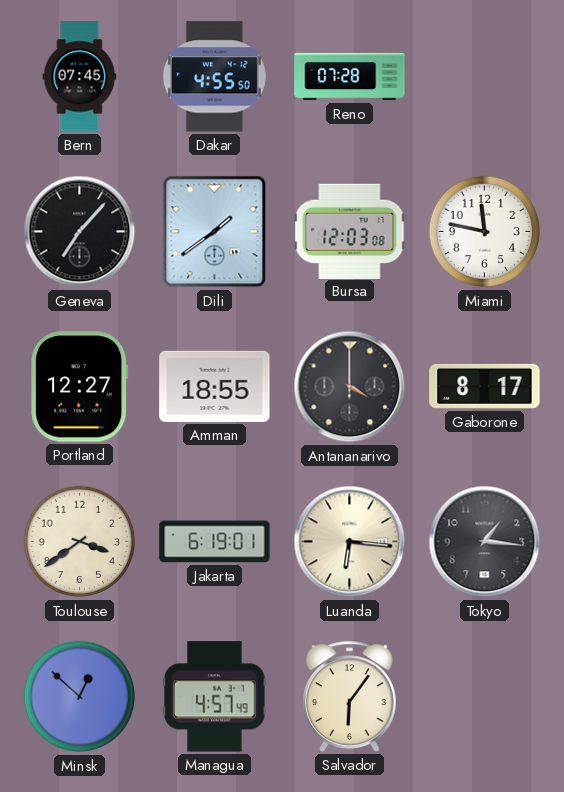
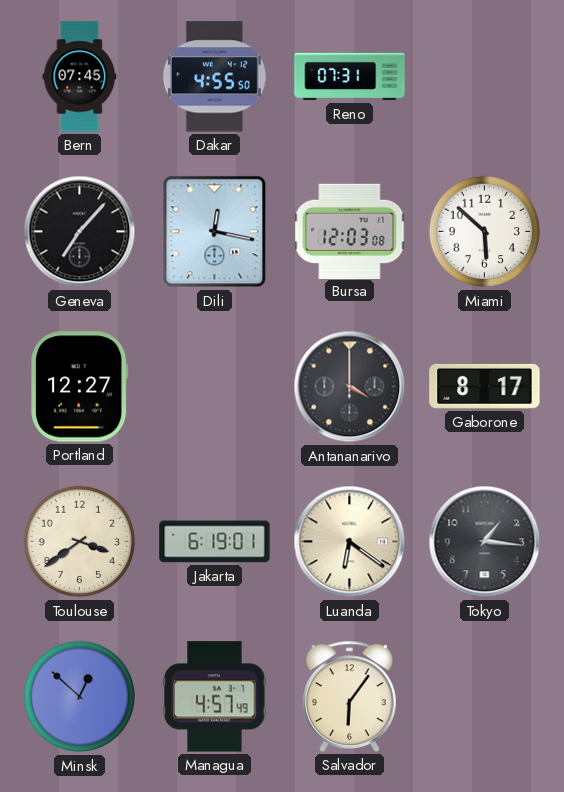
Reno: 07:28 -> 07:31
Dili: 1:39 -> 12:17
Miami: 11:47 -> 5:52
Amman: 18:55 -> none
Luanda: 6:16 -> 6:21
